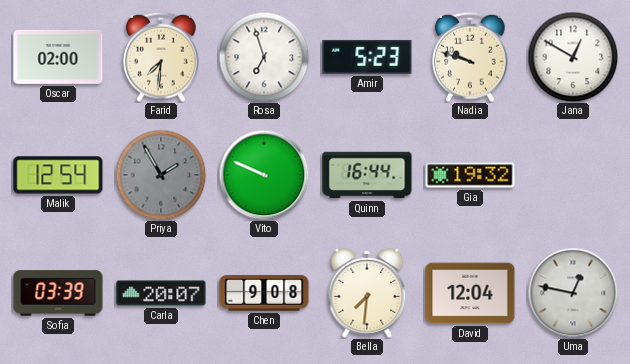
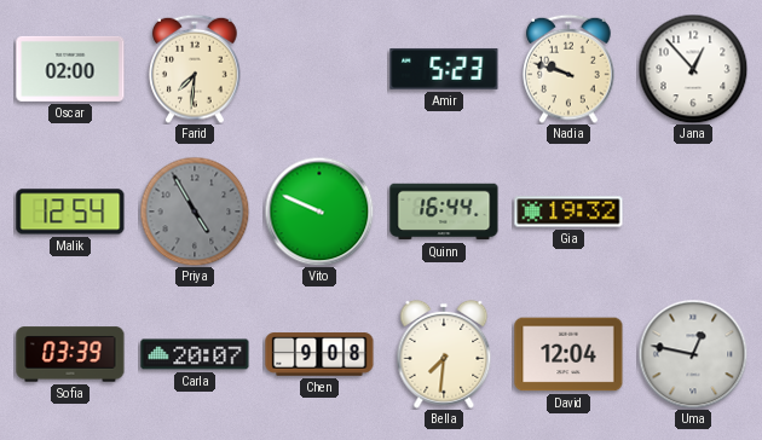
Rosa: 6:57 -> none
Jana: 12:50 -> 12:53
Priya: 1:55 -> 4:55
